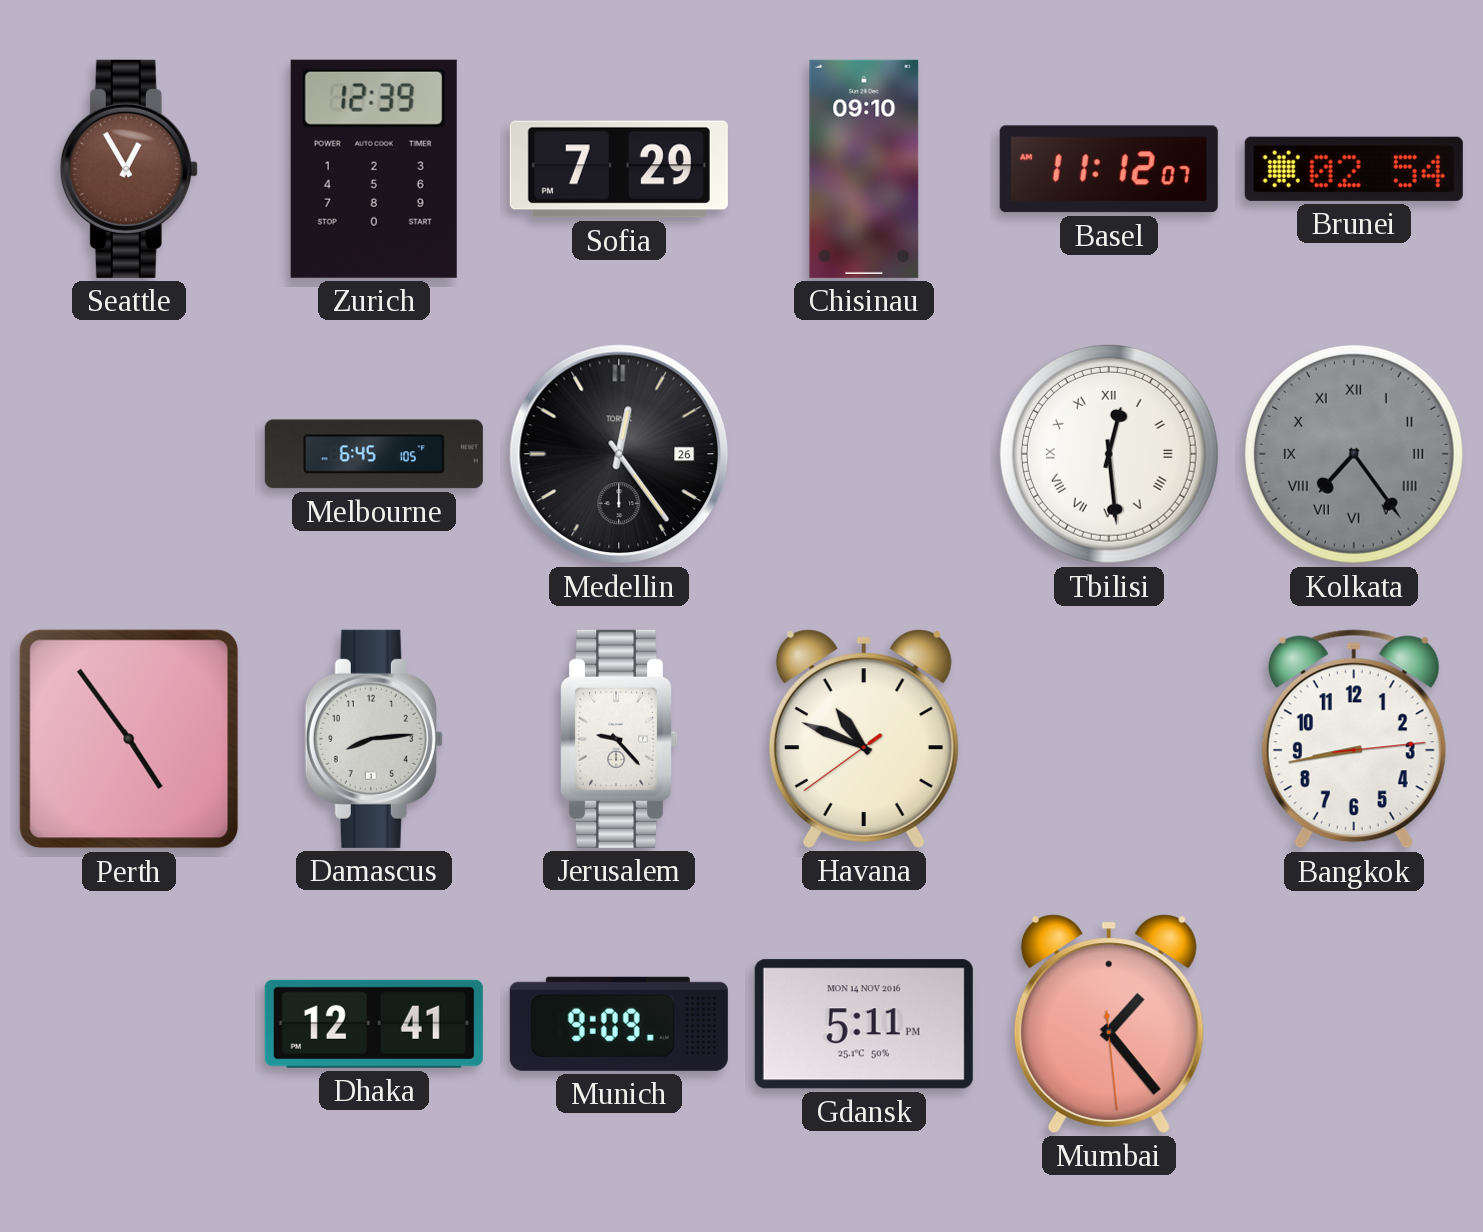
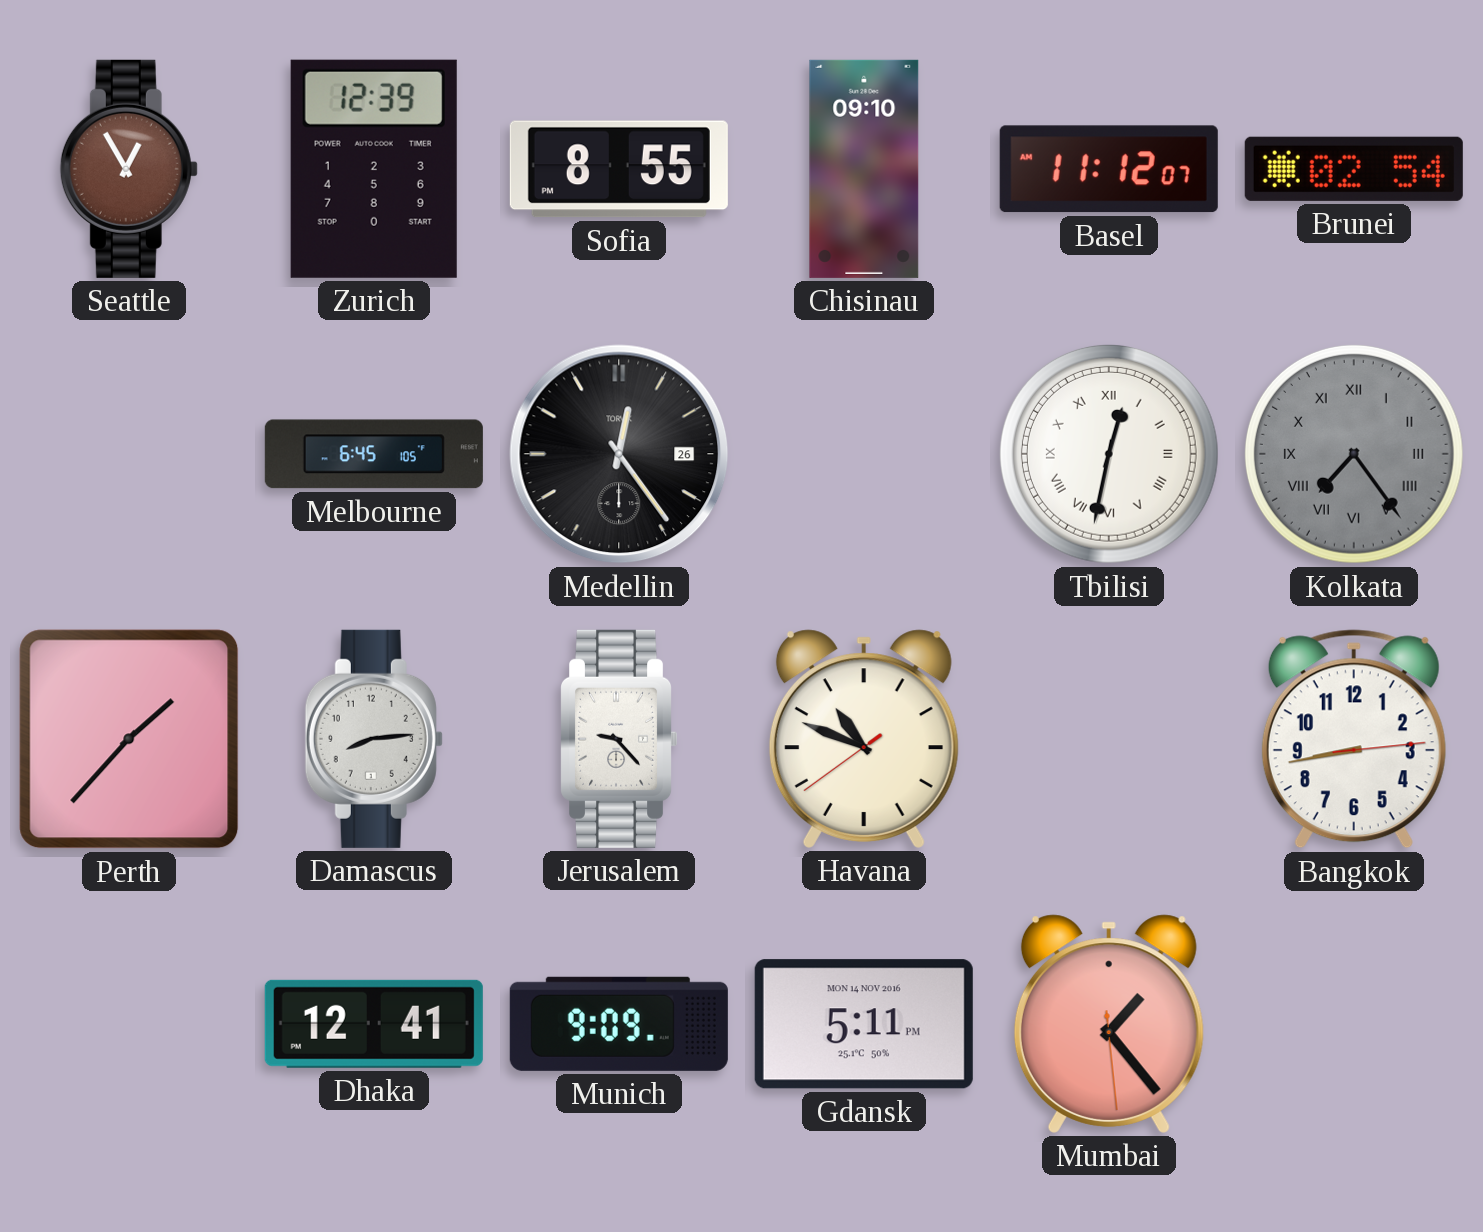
Sofia: 7:29 -> 8:55
Tbilisi: 12:29 -> 12:32
Perth: 4:54 -> 1:37
